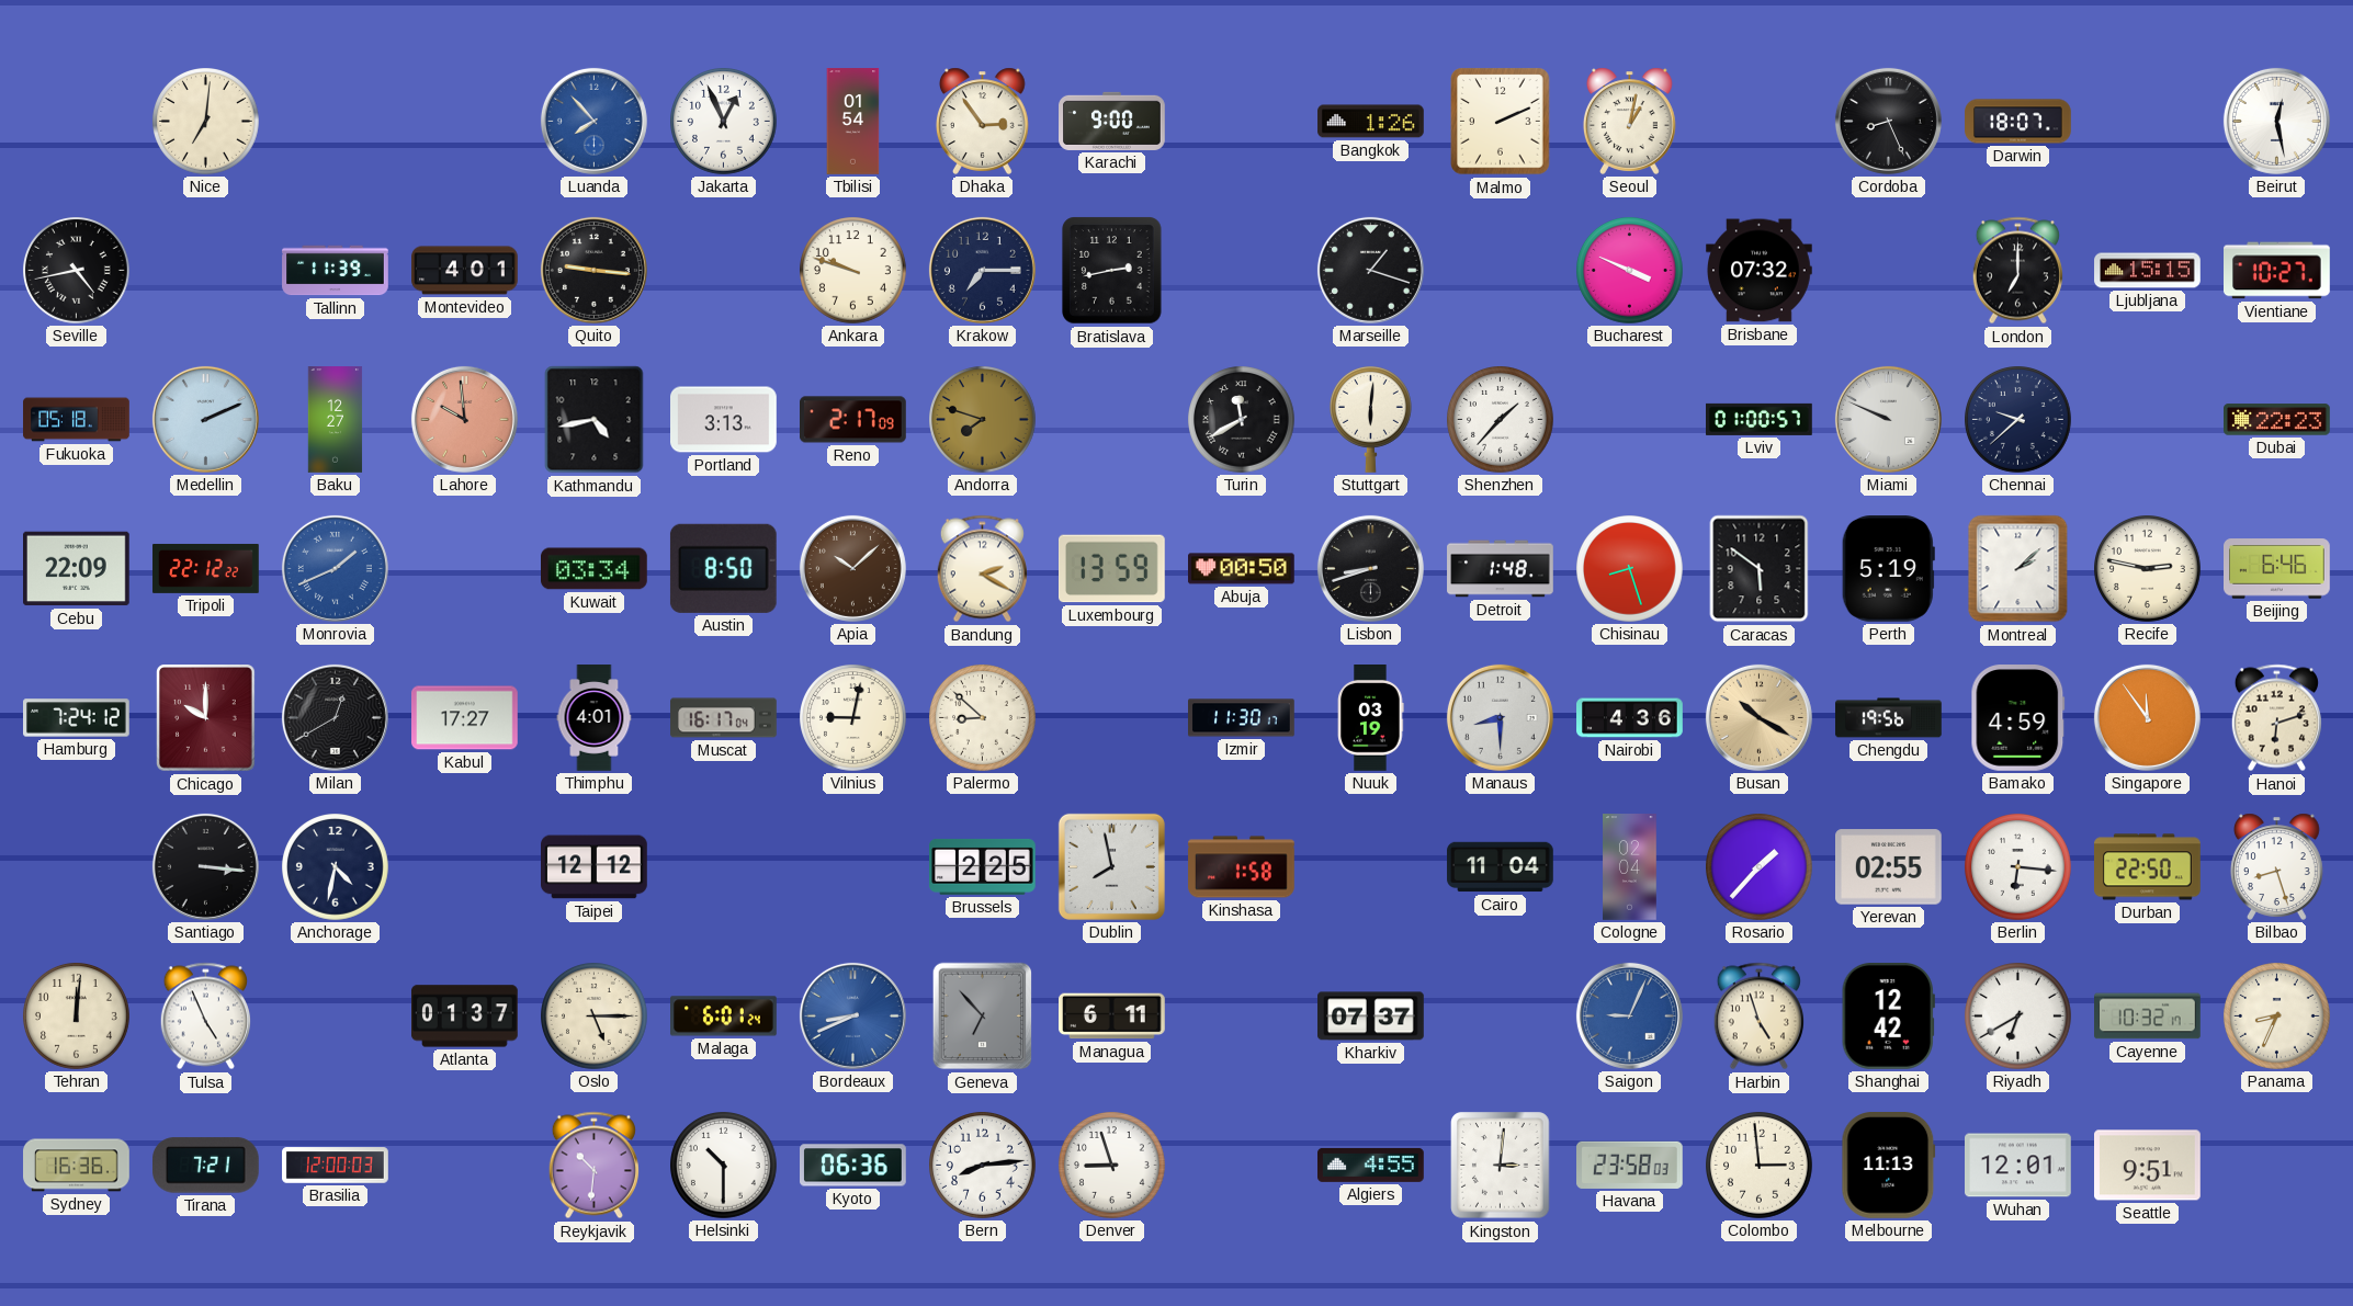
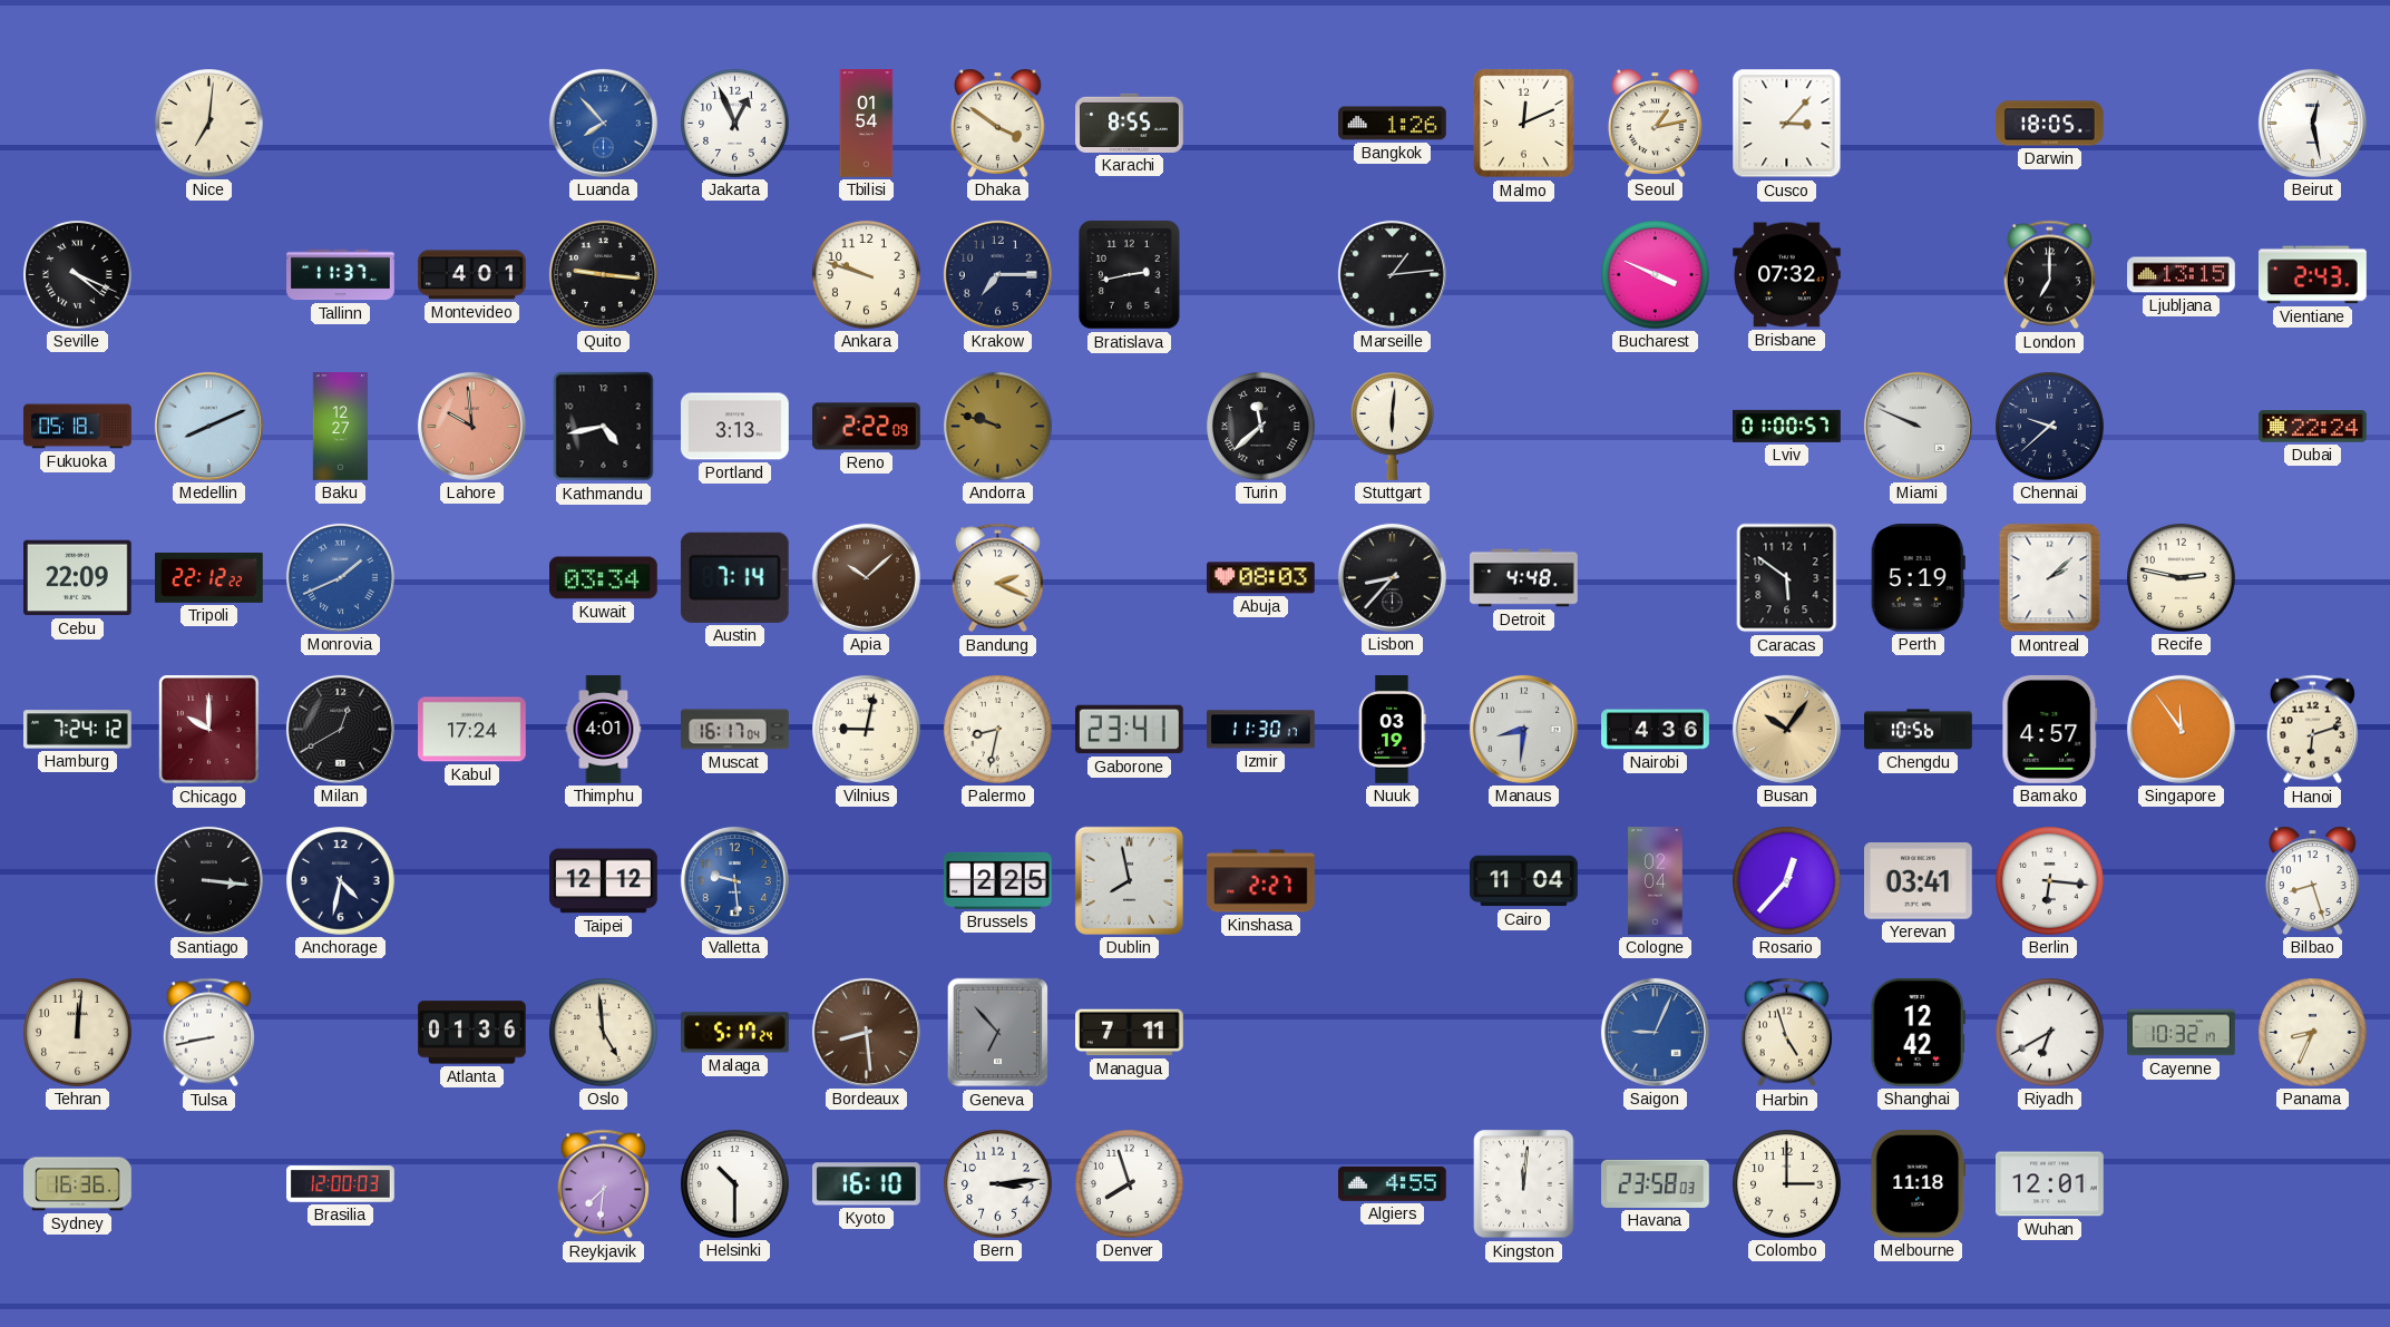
Dhaka: 2:54 -> 3:51
Karachi: 9:00 -> 8:55
Malmo: 2:11 -> 12:11
Seoul: 1:02 -> 1:13
Cusco: none -> 3:07
Cordoba: 8:26 -> none
Darwin: 18:07 -> 18:05
Seville: 4:43 -> 4:19
Tallinn: 11:39 -> 11:37
Marseille: 1:18 -> 1:14
Ljubljana: 15:15 -> 13:15
Vientiane: 10:27 -> 2:43
Medellin: 2:11 -> 8:11
Reno: 2:17 -> 2:22
Andorra: 7:48 -> 9:48
Turin: 11:40 -> 11:38
Shenzhen: 1:37 -> none
Dubai: 22:23 -> 22:24
Austin: 8:50 -> 7:14
Bandung: 2:20 -> 2:19
Luxembourg: 13:59 -> none
Abuja: 00:50 -> 08:03
Lisbon: 8:42 -> 8:37
Detroit: 1:48 -> 4:48
Chisinau: 8:27 -> none
Beijing: 6:46 -> none
Kabul: 17:27 -> 17:24
Palermo: 8:52 -> 8:32
Gaborone: none -> 23:41
Manaus: 8:30 -> 8:31
Busan: 10:20 -> 10:06
Chengdu: 19:56 -> 10:56
Bamako: 4:59 -> 4:57
Valletta: none -> 9:29
Kinshasa: 1:58 -> 2:27
Rosario: 1:37 -> 12:37
Yerevan: 02:55 -> 03:41
Durban: 22:50 -> none
Tulsa: 4:56 -> 8:43
Atlanta: 01:37 -> 01:36
Oslo: 5:15 -> 4:59
Malaga: 6:01 -> 5:17
Bordeaux: 8:41 -> 8:29
Bordeaux dial: blue -> brown
Managua: 6:11 -> 7:11
Kharkiv: 07:37 -> none
Tirana: 7:21 -> none
Reykjavik: 10:31 -> 7:31
Kyoto: 06:36 -> 16:10
Bern: 8:14 -> 3:14
Denver: 8:57 -> 7:57
Kingston: 3:01 -> 12:01
Colombo: 2:59 -> 3:00
Melbourne: 11:13 -> 11:18
Seattle: 9:51 -> none
